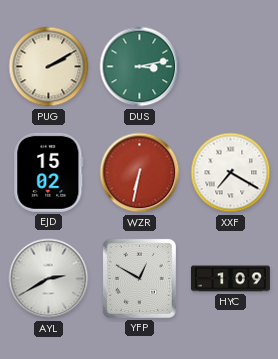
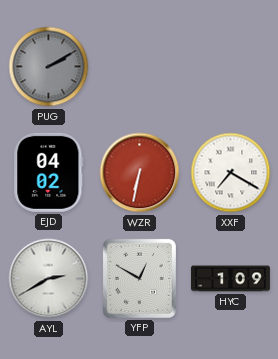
PUG dial: cream -> grey
DUS: 3:13 -> none
EJD: 15:02 -> 04:02
